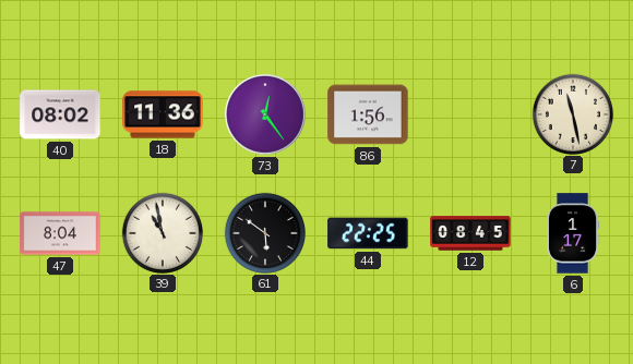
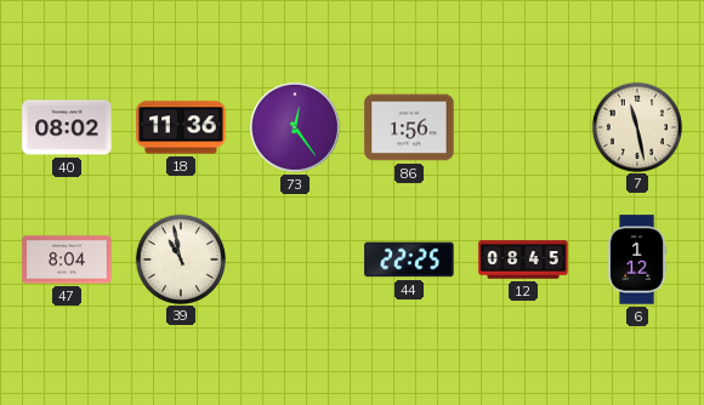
61: 5:51 -> none
6: 1:17 -> 1:12
